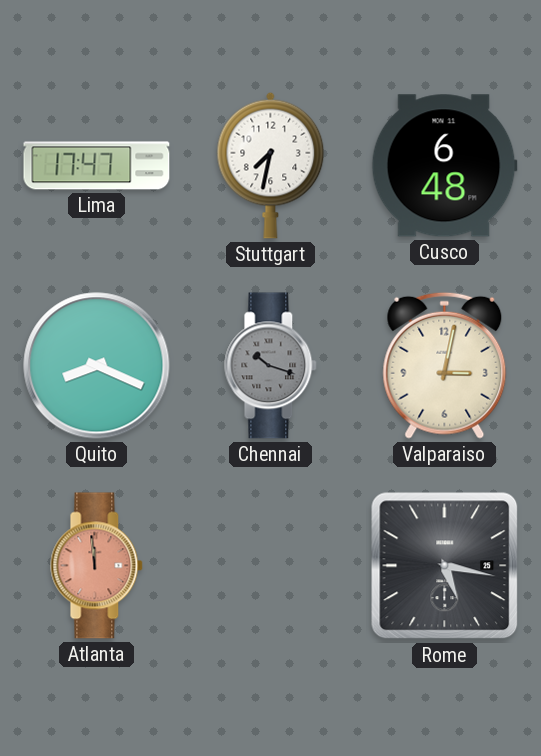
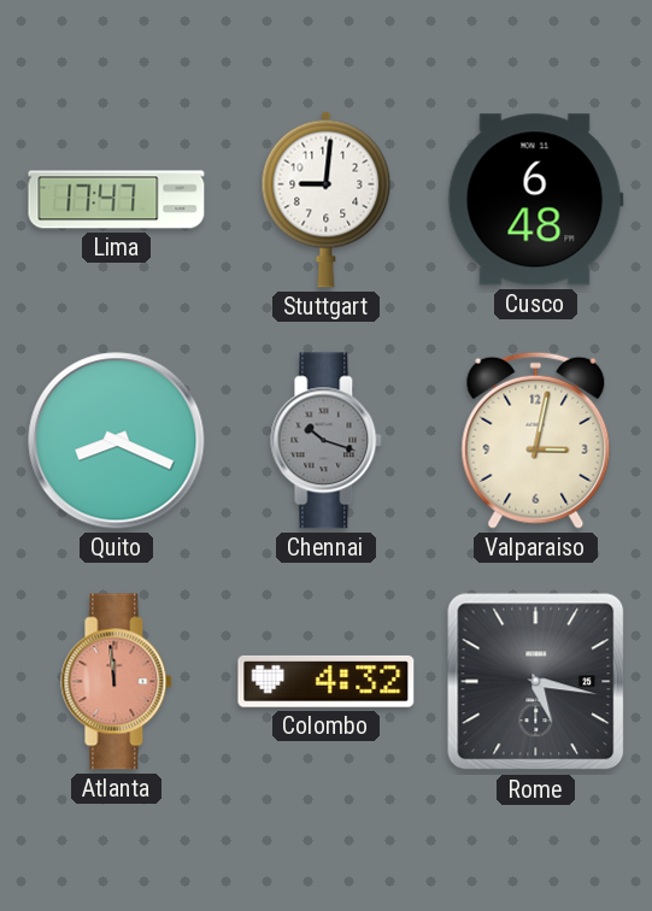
Stuttgart: 7:32 -> 9:01
Colombo: none -> 4:32
